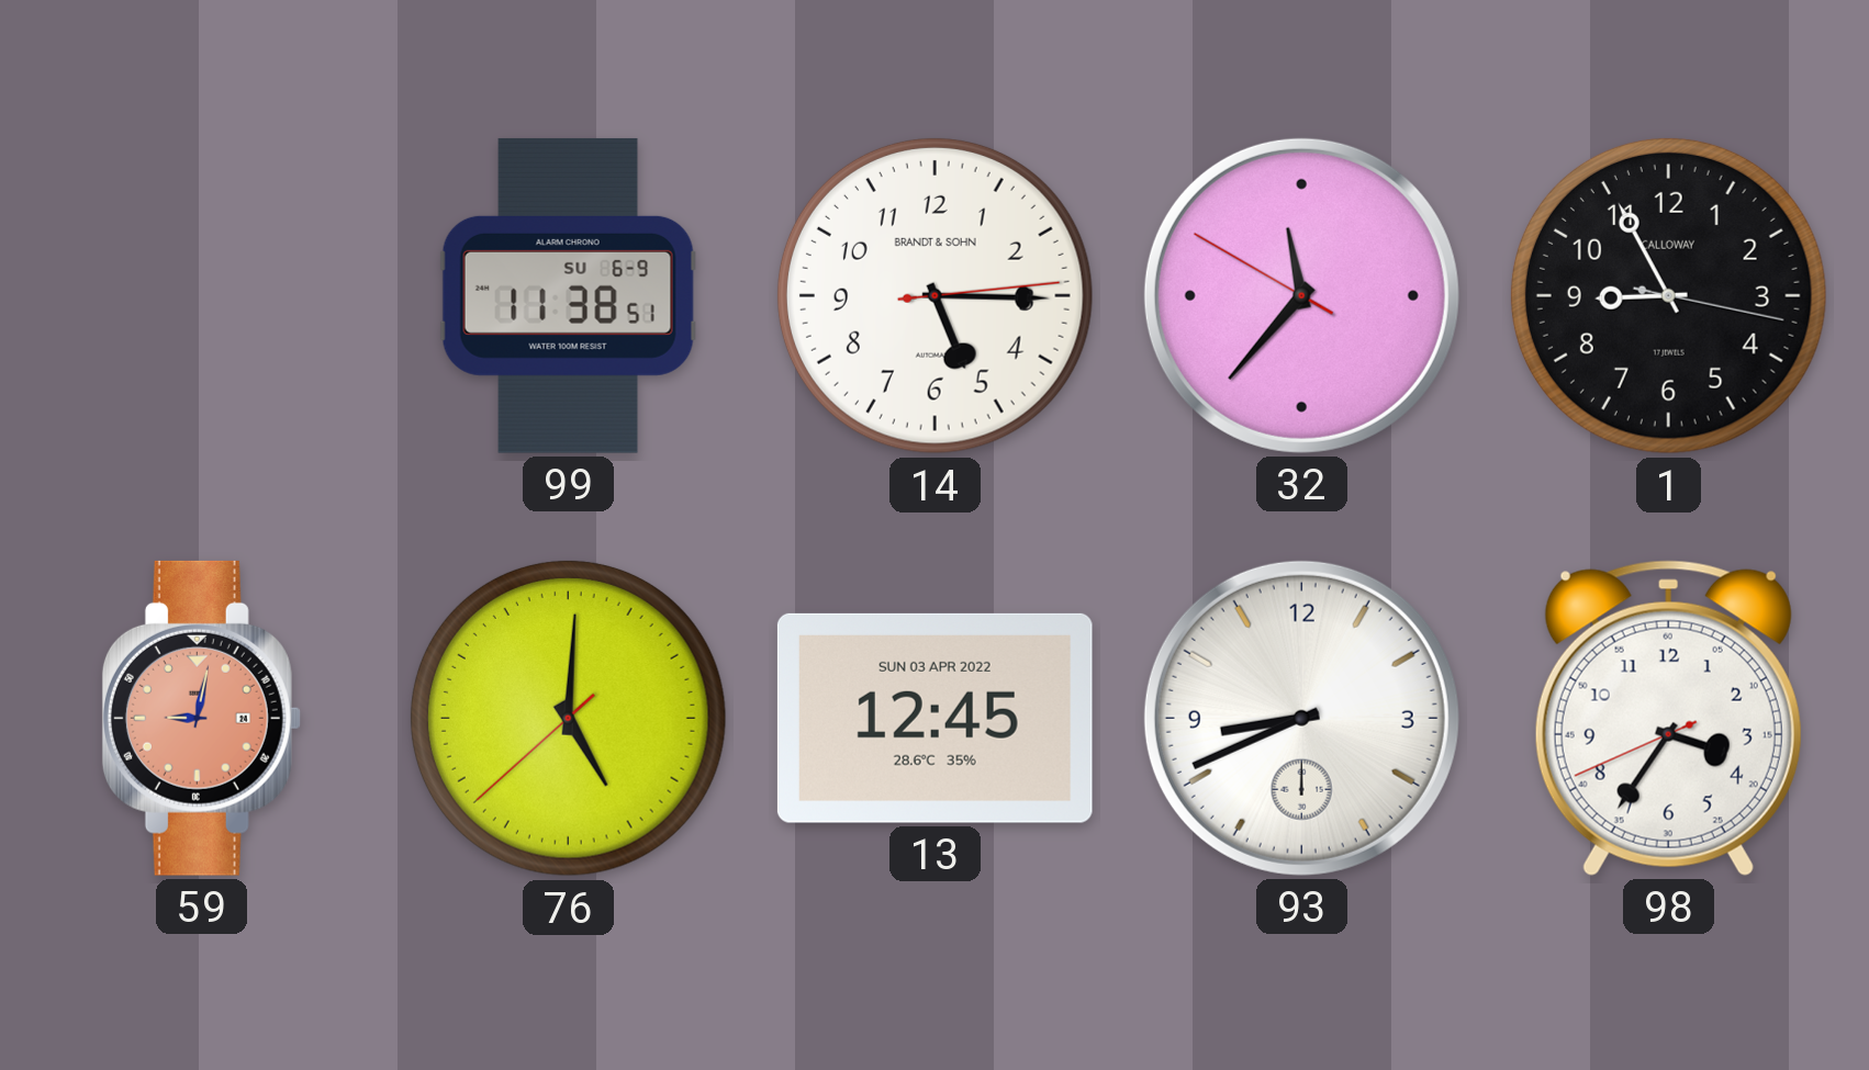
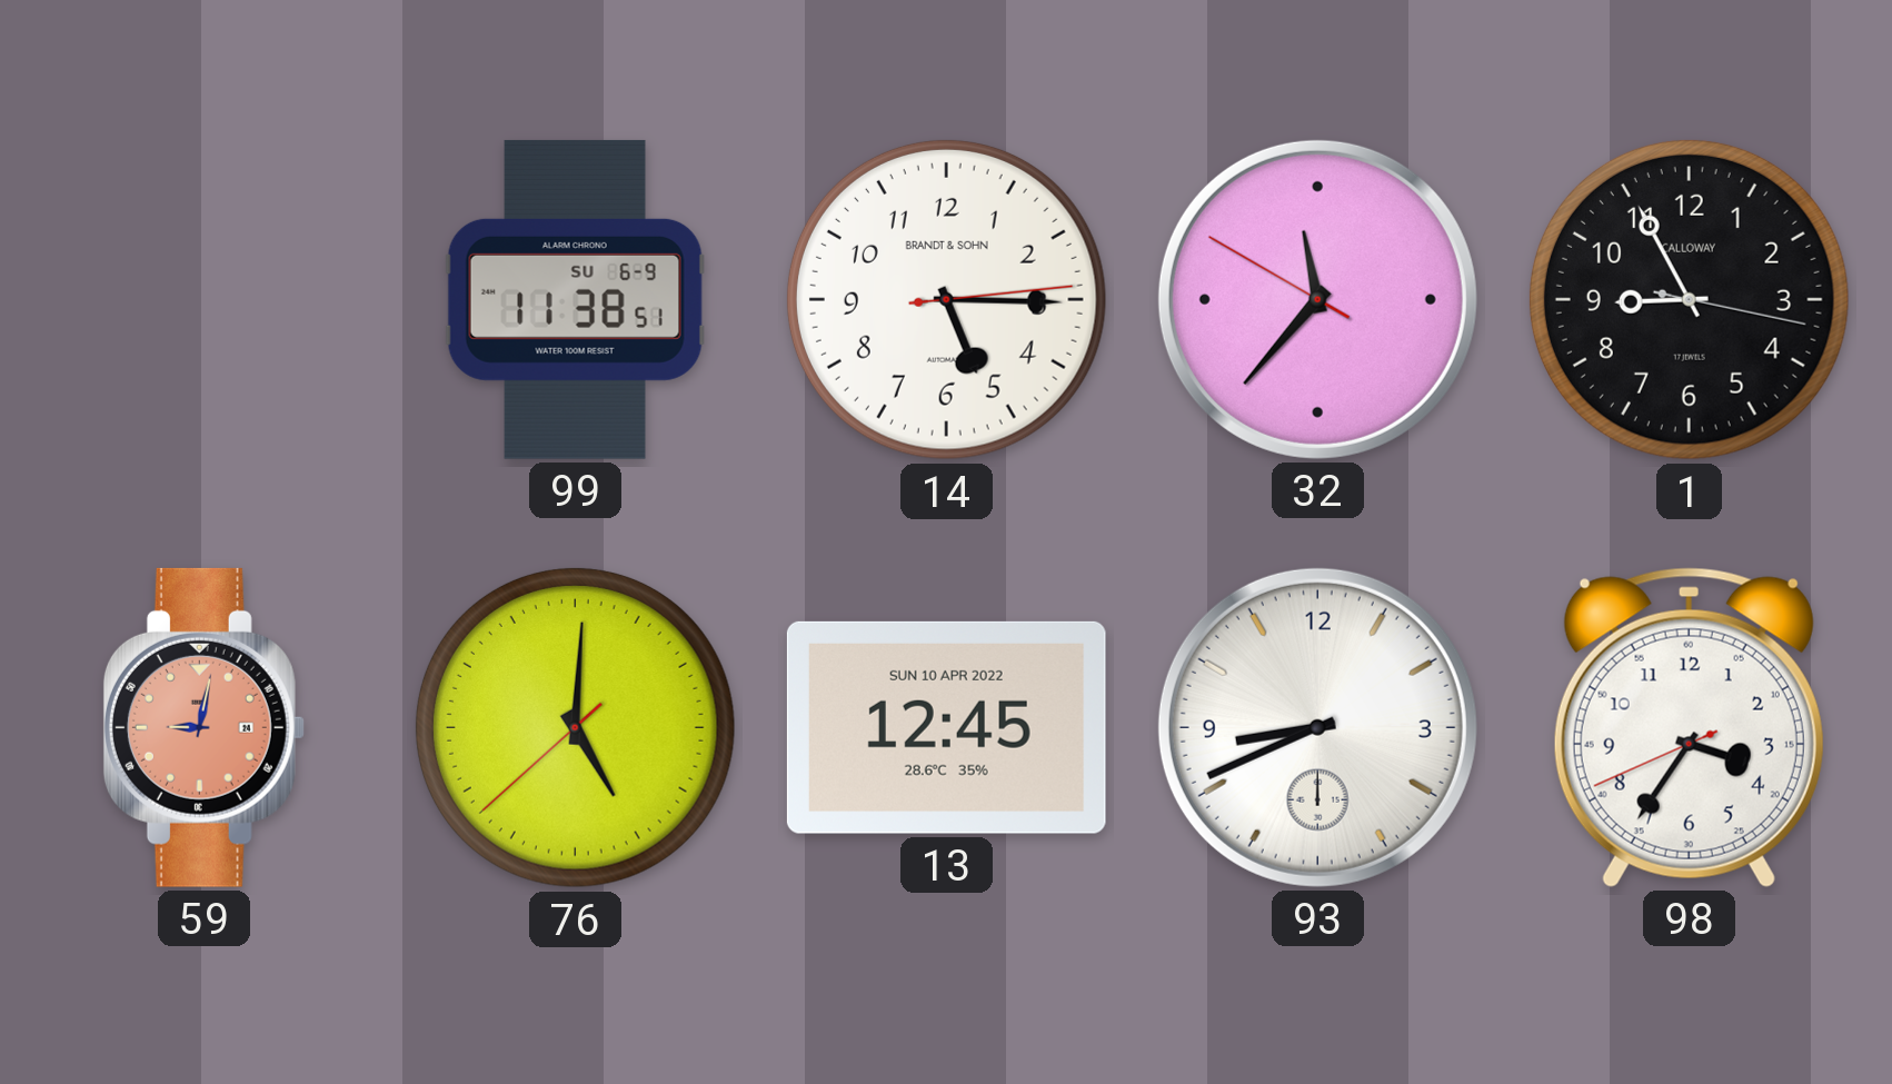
13 date: SUN 03 APR 2022 -> SUN 10 APR 2022
